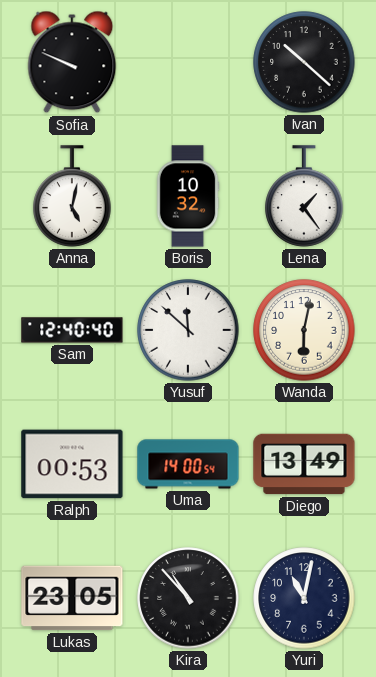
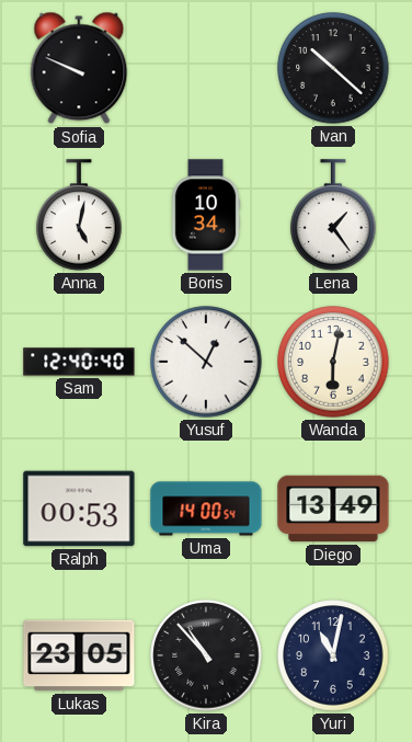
Boris: 10:32 -> 10:34
Yusuf: 11:52 -> 12:52
